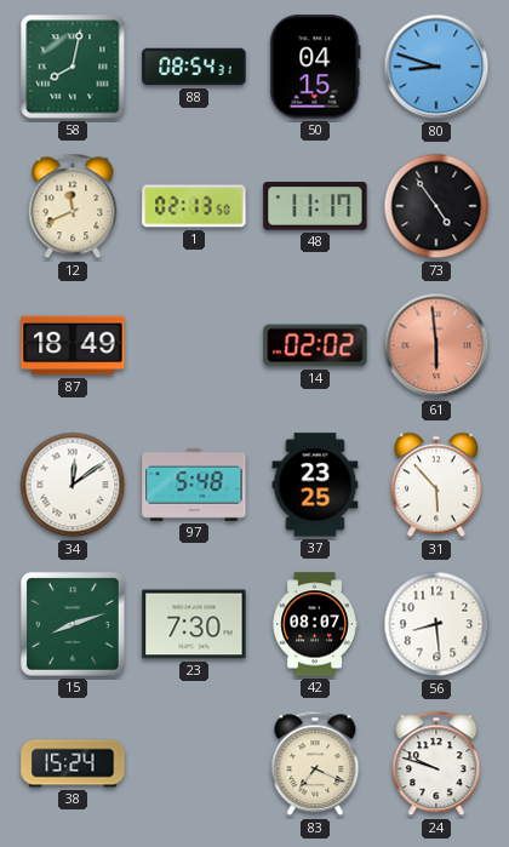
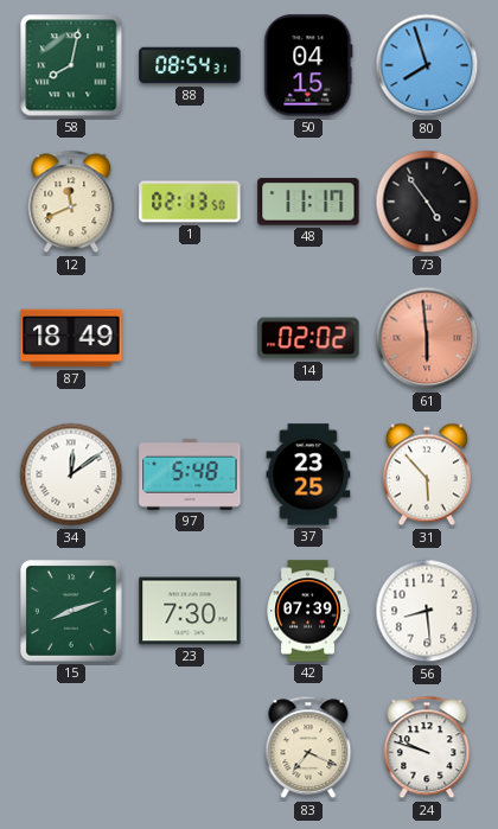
80: 8:48 -> 7:57
42: 08:07 -> 07:39
38: 15:24 -> none
